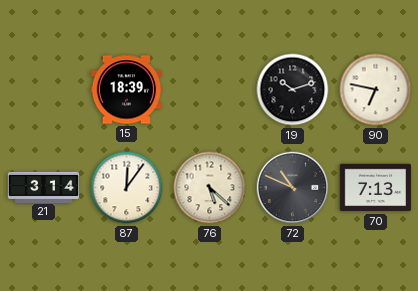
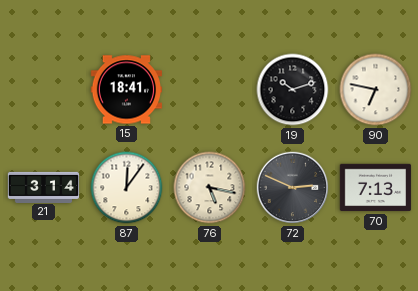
15: 18:39 -> 18:41
76: 5:22 -> 5:17
72: 10:49 -> 2:49
